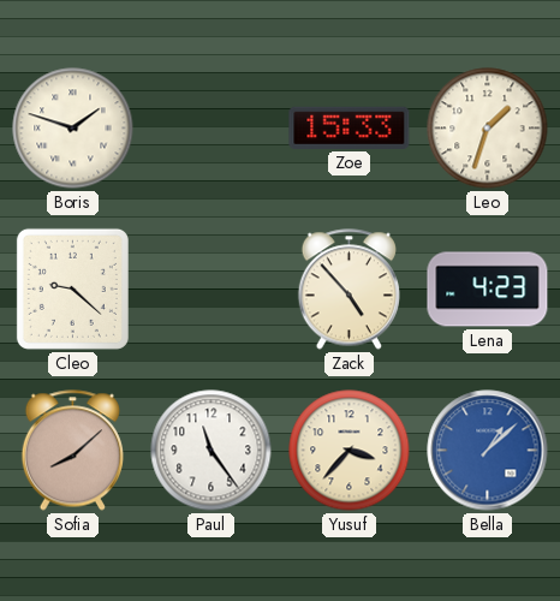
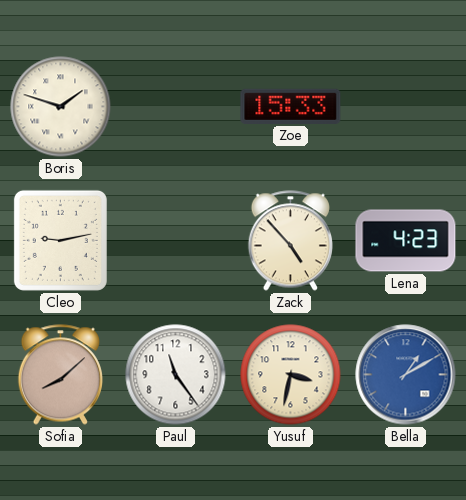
Leo: 1:33 -> none
Cleo: 9:22 -> 9:13
Yusuf: 3:37 -> 3:32
Bella: 1:08 -> 1:10
